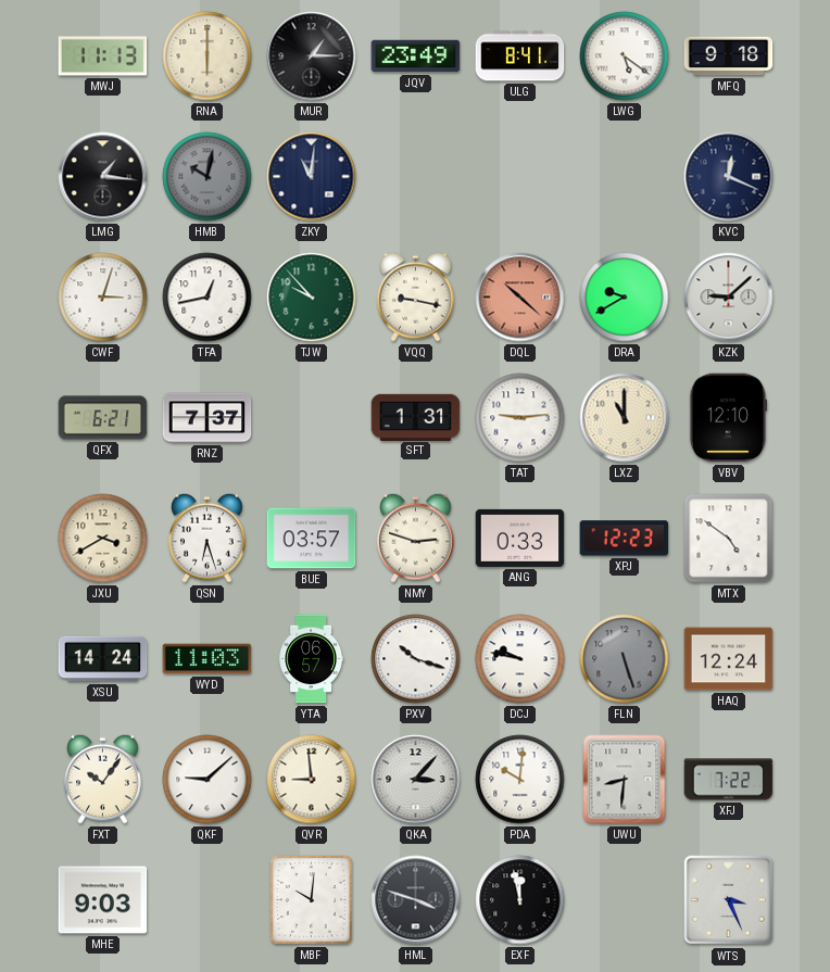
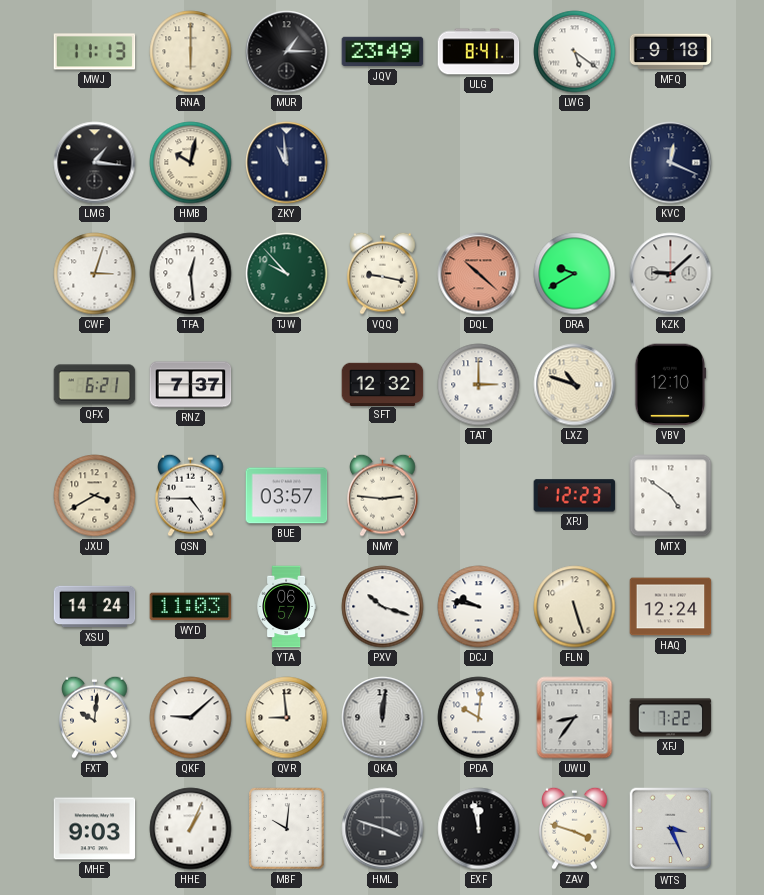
HMB dial: grey -> cream
ZKY: 11:01 -> 10:59
TFA: 12:43 -> 12:29
SFT: 1:31 -> 12:32
TAT: 9:14 -> 3:00
LXZ: 11:00 -> 10:48
QSN: 6:27 -> 4:45
NMY: 2:48 -> 2:46
ANG: 0:33 -> none
FLN dial: grey -> cream
FXT: 10:06 -> 10:01
QKA: 3:07 -> 12:01
UWU: 8:31 -> 8:36
HHE: none -> 1:04
ZAV: none -> 3:48
